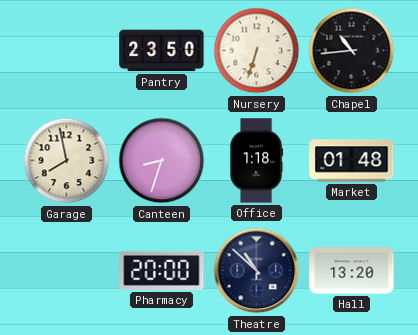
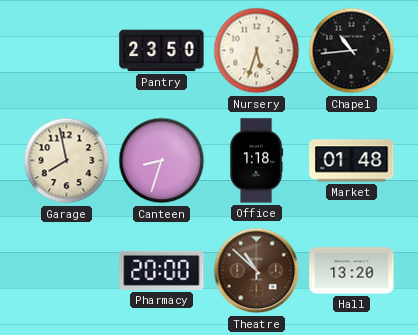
Nursery: 6:33 -> 5:33
Theatre dial: navy -> brown
